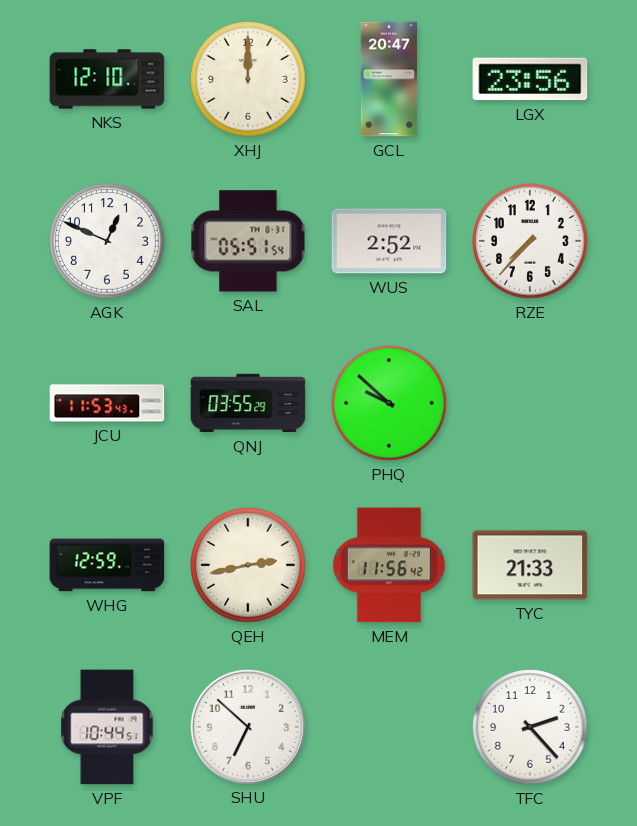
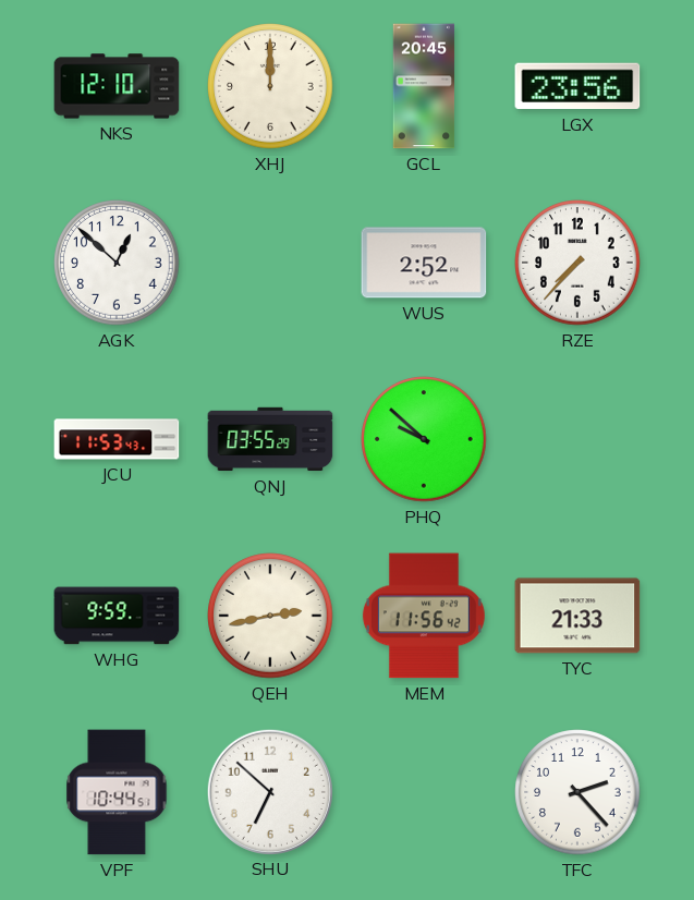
GCL: 20:47 -> 20:45
AGK: 12:49 -> 12:52
SAL: 05:51 -> none
WHG: 12:59 -> 9:59
